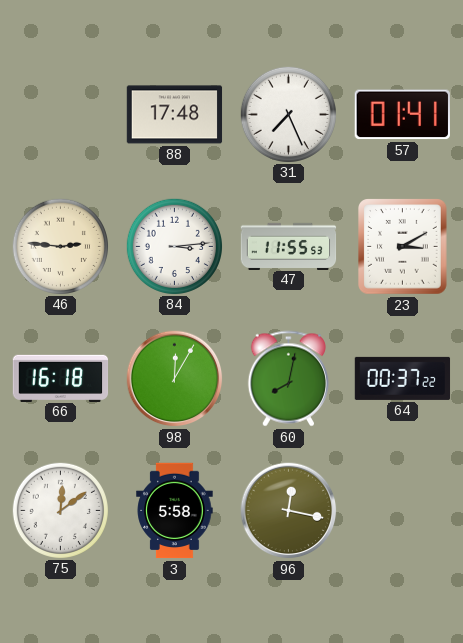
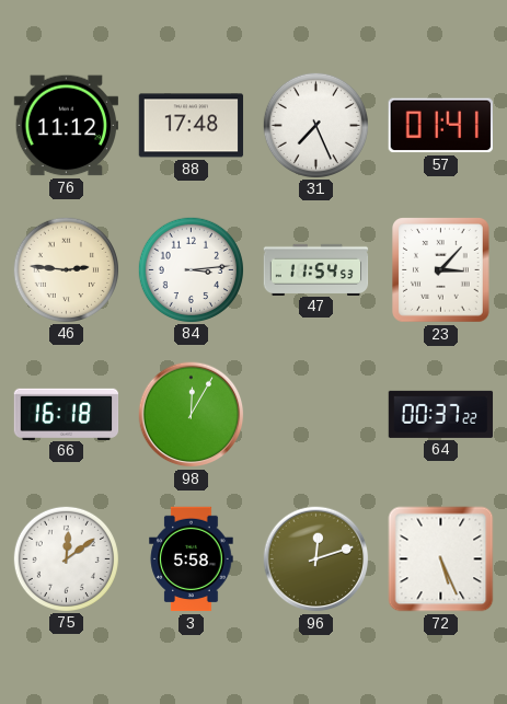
76: none -> 11:12
47: 11:55 -> 11:54
23: 3:10 -> 3:07
60: 8:02 -> none
96: 12:17 -> 12:12
72: none -> 5:26
